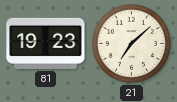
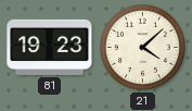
21: 7:08 -> 4:08
